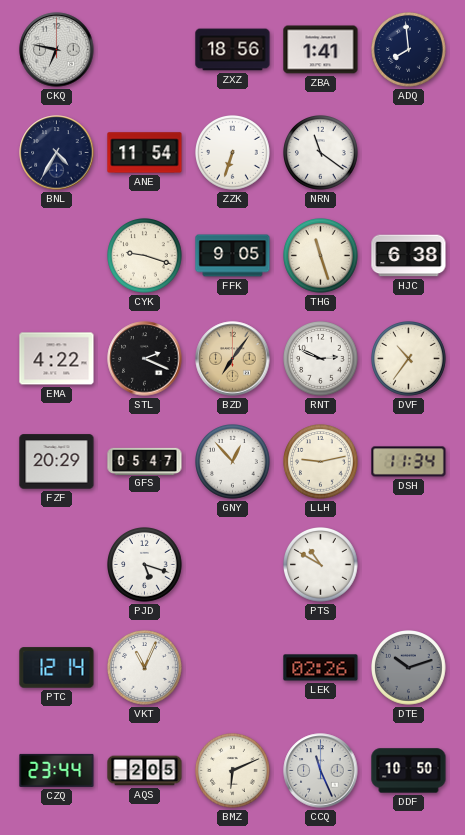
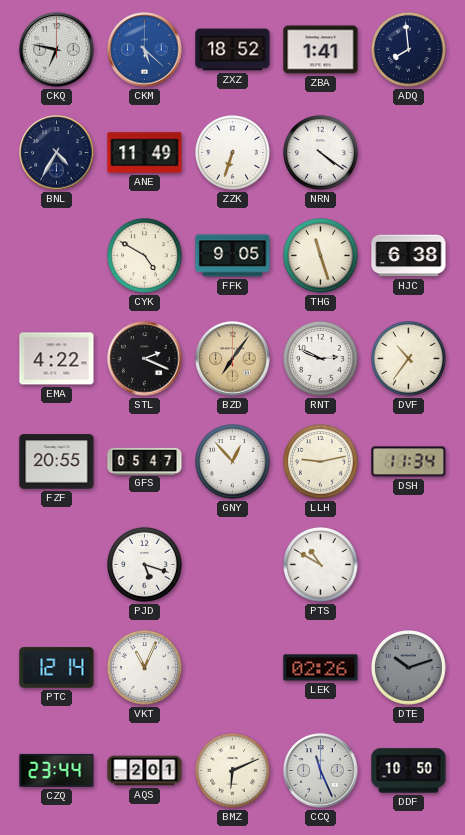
CKM: none -> 5:22
ZXZ: 18:56 -> 18:52
ANE: 11:54 -> 11:49
NRN: 11:21 -> 4:21
CYK: 9:18 -> 4:50
FZF: 20:29 -> 20:55
AQS: 2:05 -> 2:01
